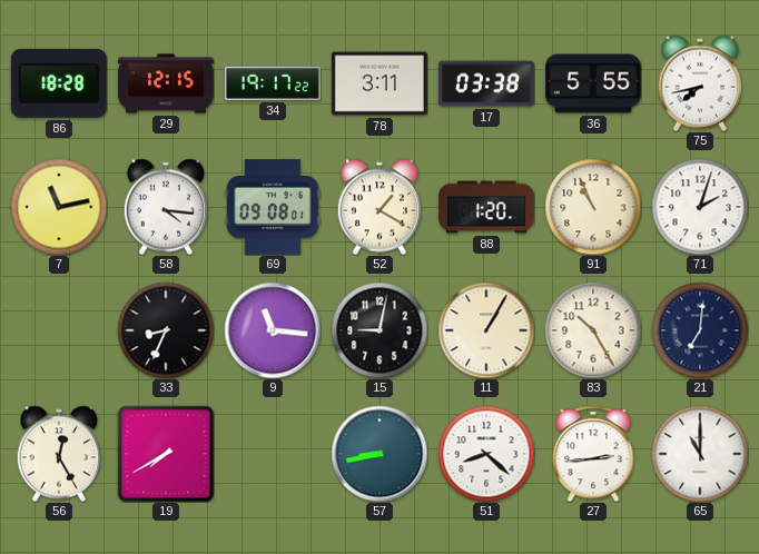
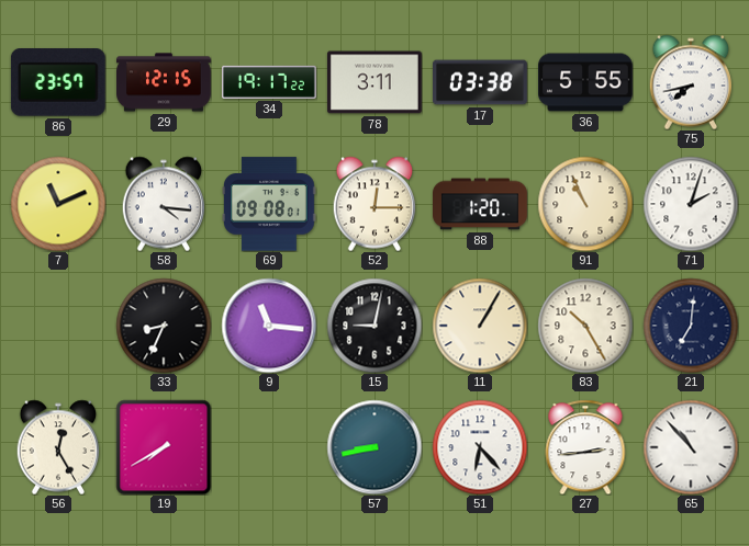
86: 18:28 -> 23:57
7: 11:13 -> 11:11
52: 1:20 -> 12:15
51: 8:22 -> 6:23
65: 11:00 -> 10:53
